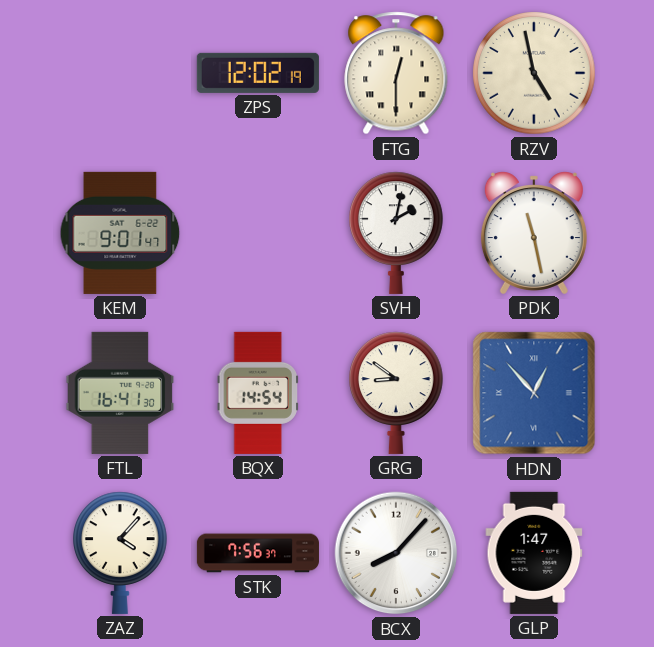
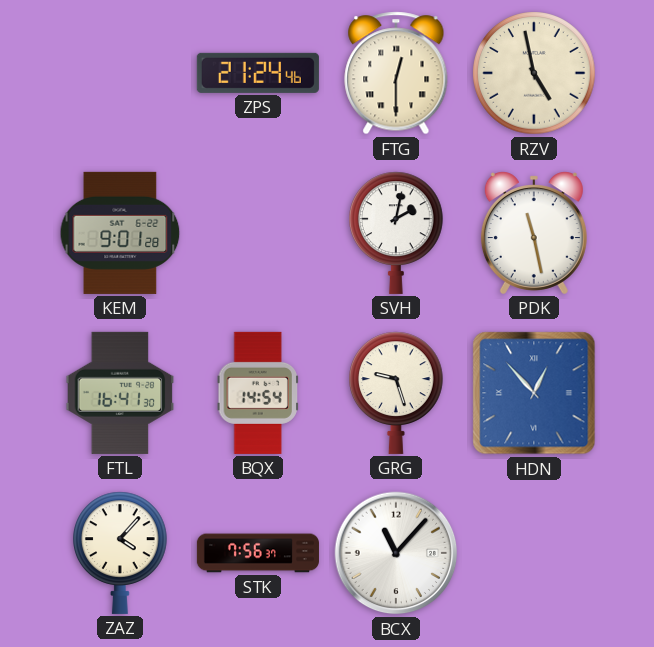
ZPS: 12:02 -> 21:24
KEM: 9:01:47 -> 9:01:28
GRG: 8:51 -> 9:27
BCX: 8:07 -> 11:07
GLP: 1:47 -> none
